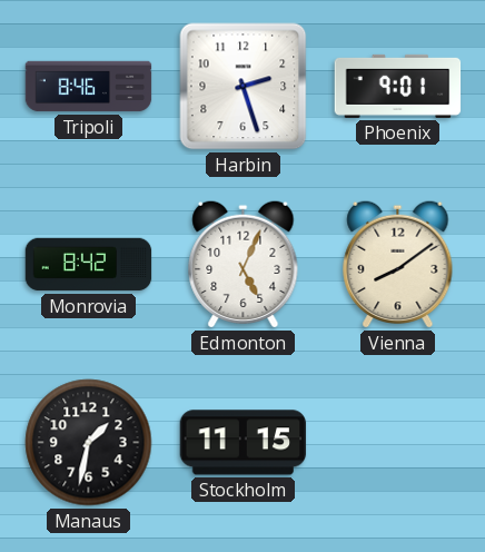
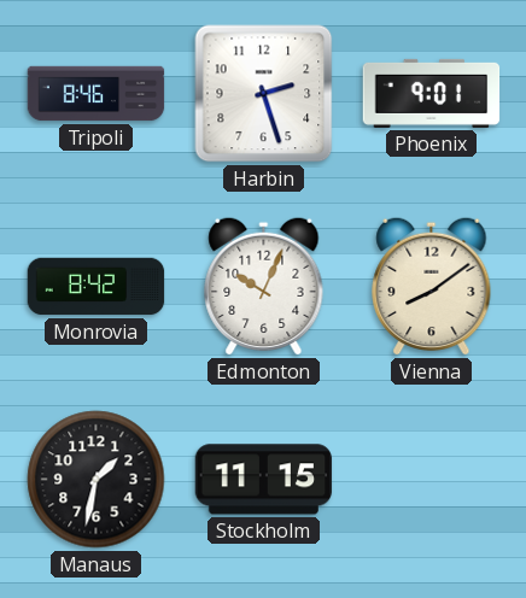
Edmonton: 5:04 -> 10:04
